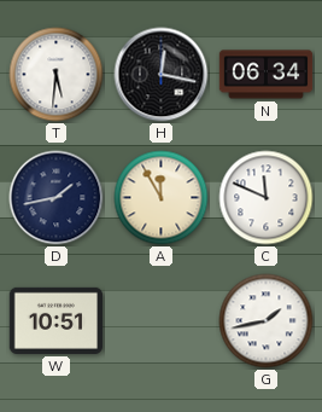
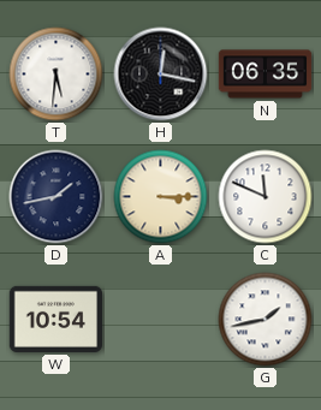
N: 06:34 -> 06:35
A: 11:55 -> 3:15
W: 10:51 -> 10:54
